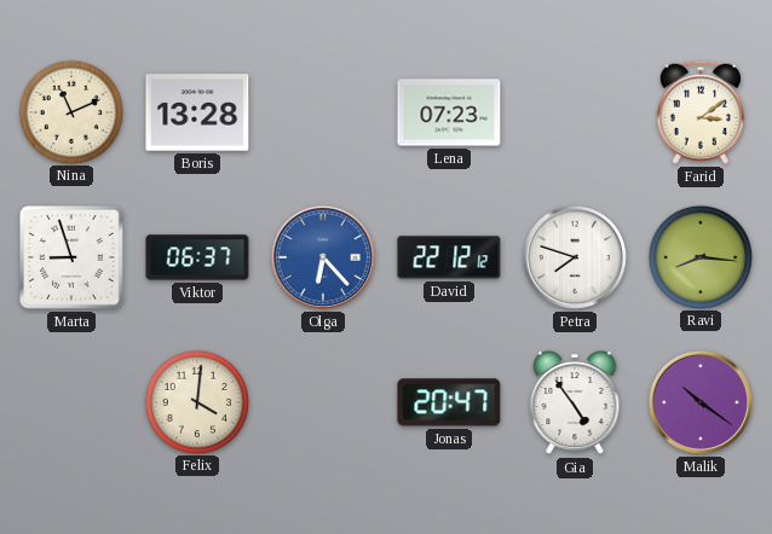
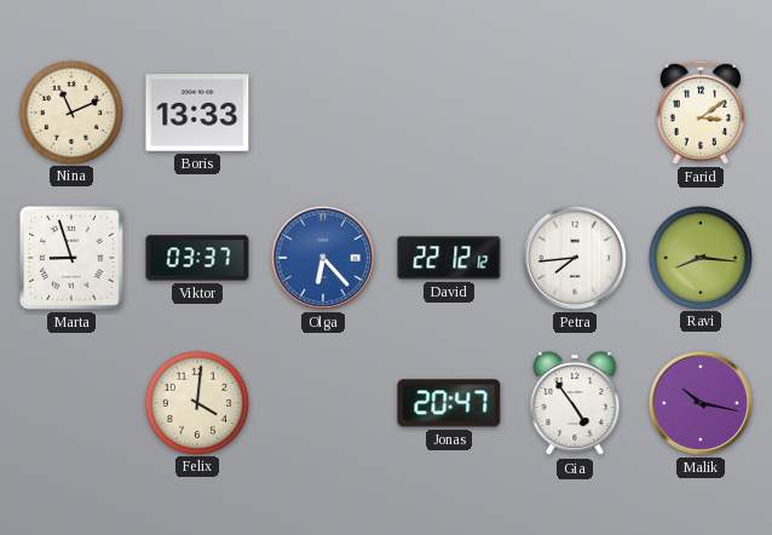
Boris: 13:28 -> 13:33
Lena: 07:23 -> none
Viktor: 06:37 -> 03:37
Petra: 7:48 -> 7:44
Malik: 10:21 -> 10:17
